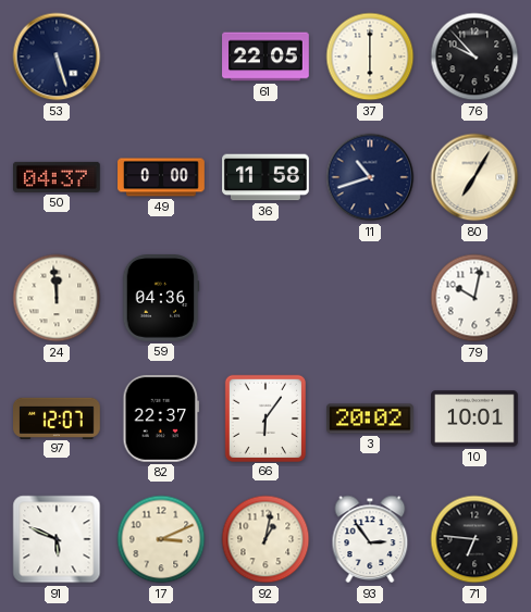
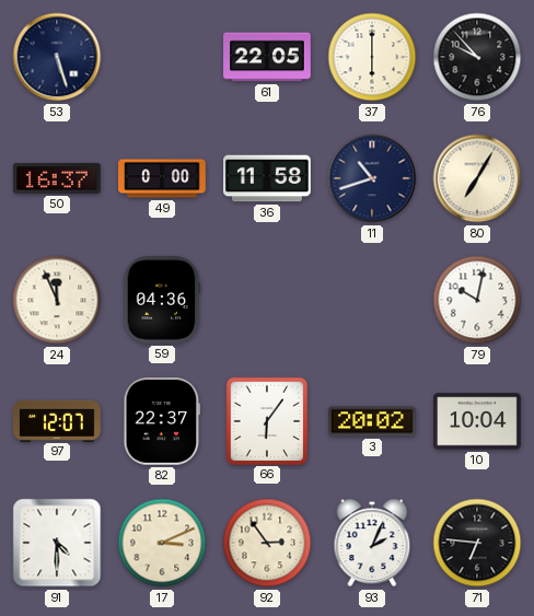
50: 04:37 -> 16:37
24: 11:59 -> 11:56
10: 10:01 -> 10:04
91: 5:49 -> 4:30
92: 1:02 -> 2:54
93: 2:54 -> 2:04
